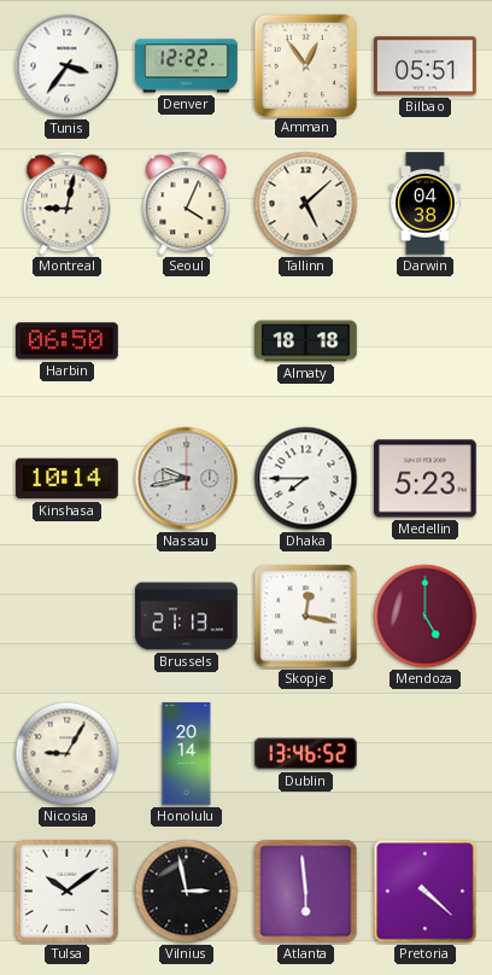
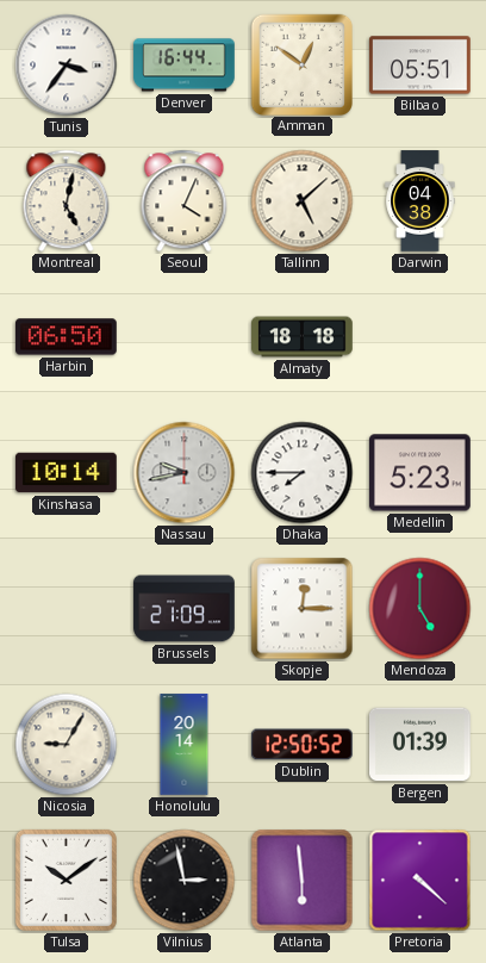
Denver: 12:22 -> 16:44
Amman: 12:54 -> 12:51
Montreal: 9:02 -> 5:02
Brussels: 21:13 -> 21:09
Skopje: 12:17 -> 12:15
Dublin: 13:46 -> 12:50
Bergen: none -> 01:39
